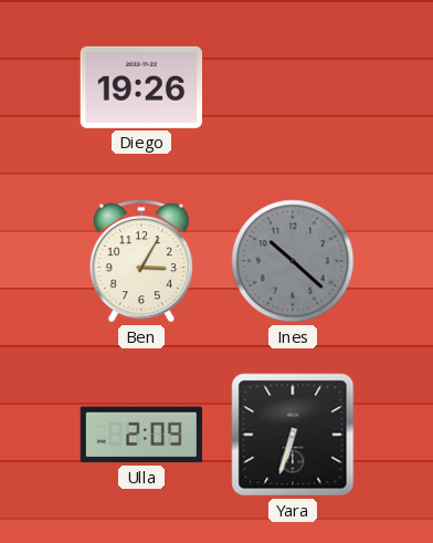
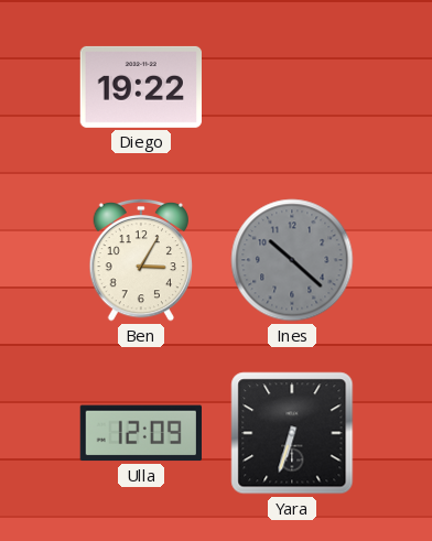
Diego: 19:26 -> 19:22
Ulla: 2:09 -> 12:09
